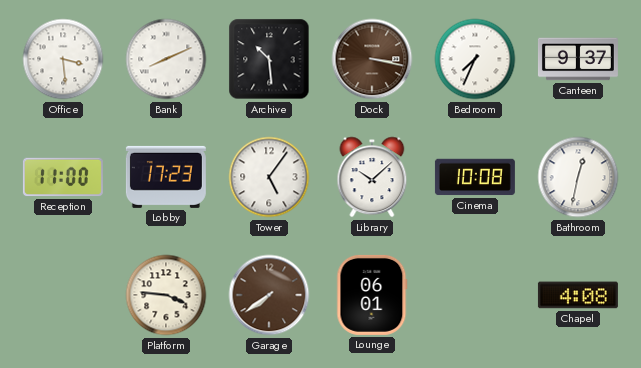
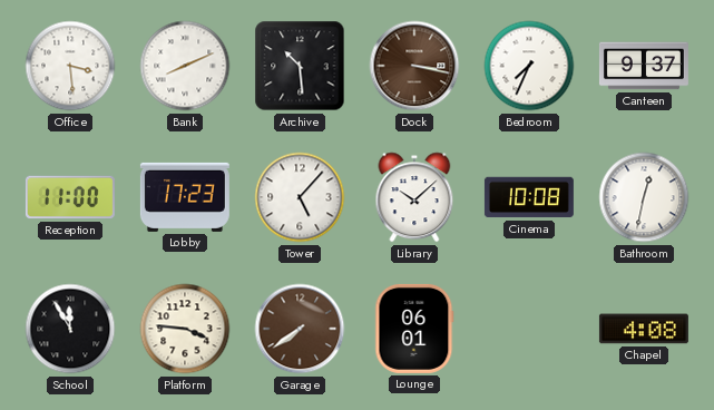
Tower: 5:06 -> 5:07
School: none -> 11:55
